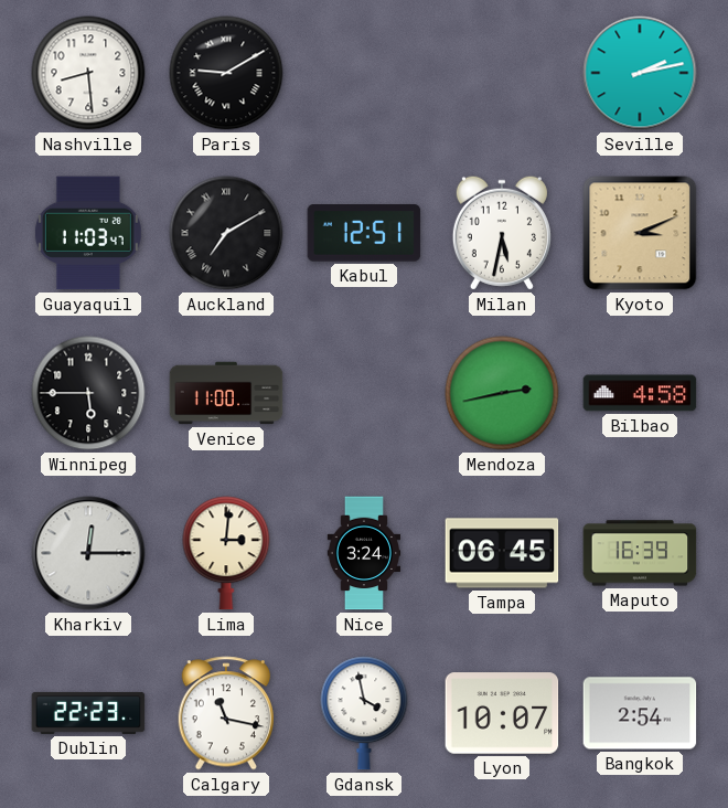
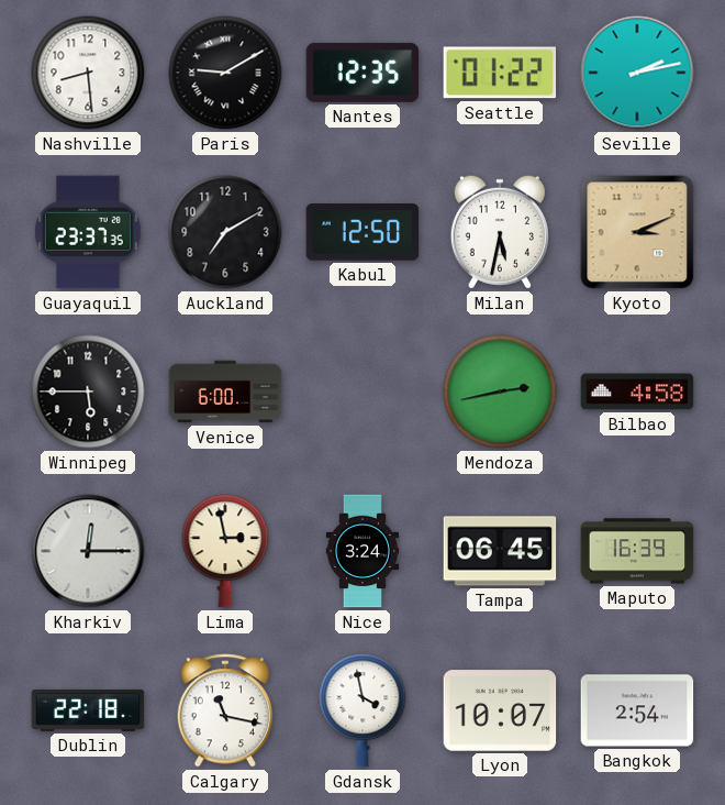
Nantes: none -> 12:35
Seattle: none -> 01:22
Guayaquil: 11:03 -> 23:37
Auckland numerals: Roman -> Arabic
Kabul: 12:51 -> 12:50
Venice: 11:00 -> 6:00
Lima: 3:01 -> 2:58
Dublin: 22:23 -> 22:18
